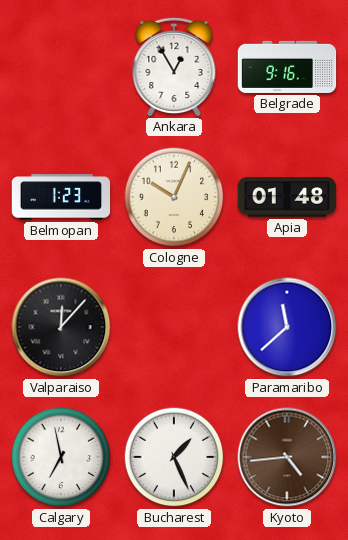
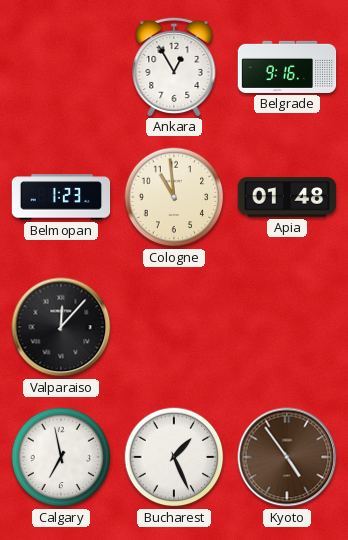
Cologne: 10:04 -> 10:59
Paramaribo: 11:38 -> none
Kyoto: 4:44 -> 4:54
